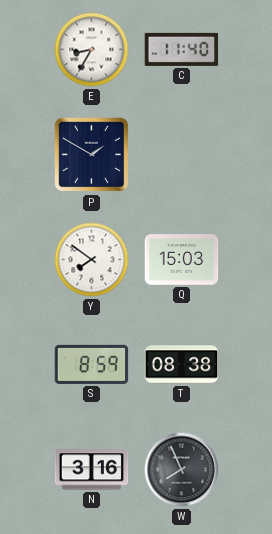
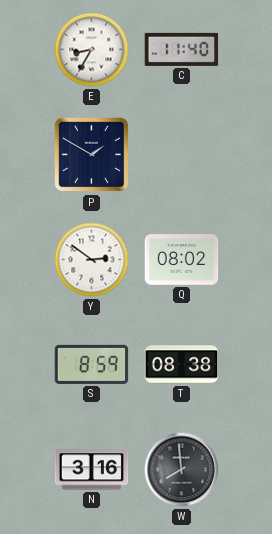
Y: 7:51 -> 2:51
Q: 15:03 -> 08:02
W: 7:56 -> 7:59
